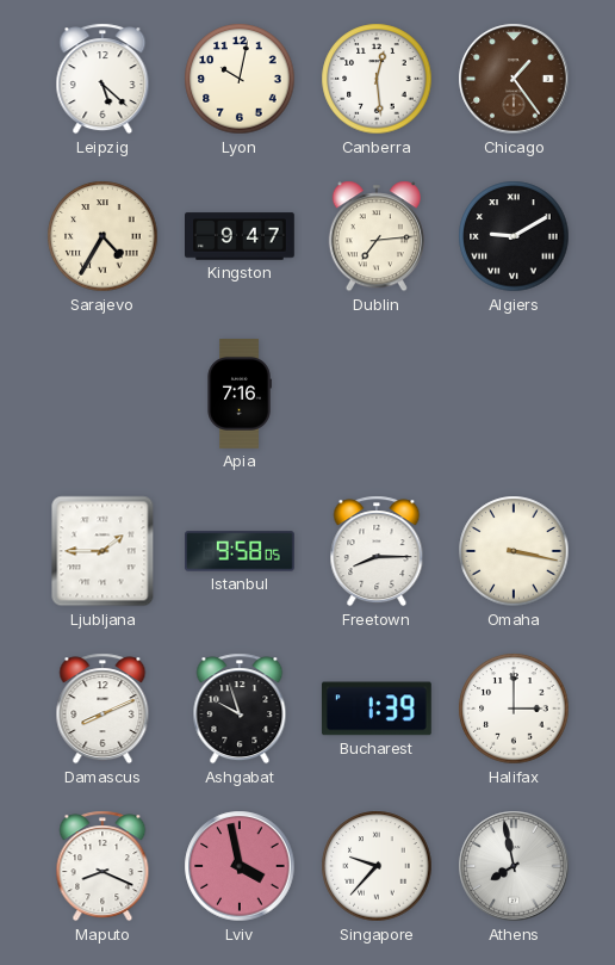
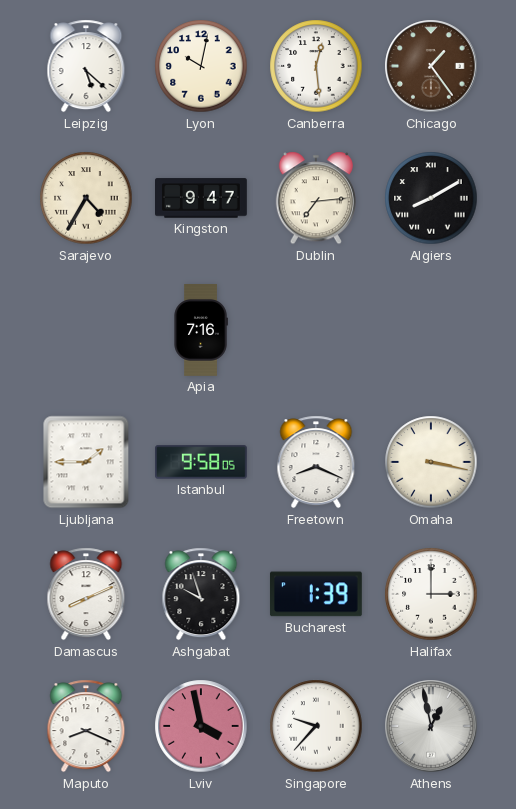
Algiers: 9:10 -> 8:10
Freetown: 8:15 -> 8:19
Athens: 7:58 -> 12:58
